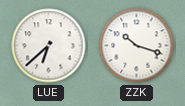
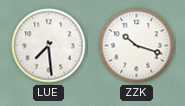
LUE: 6:38 -> 7:29
